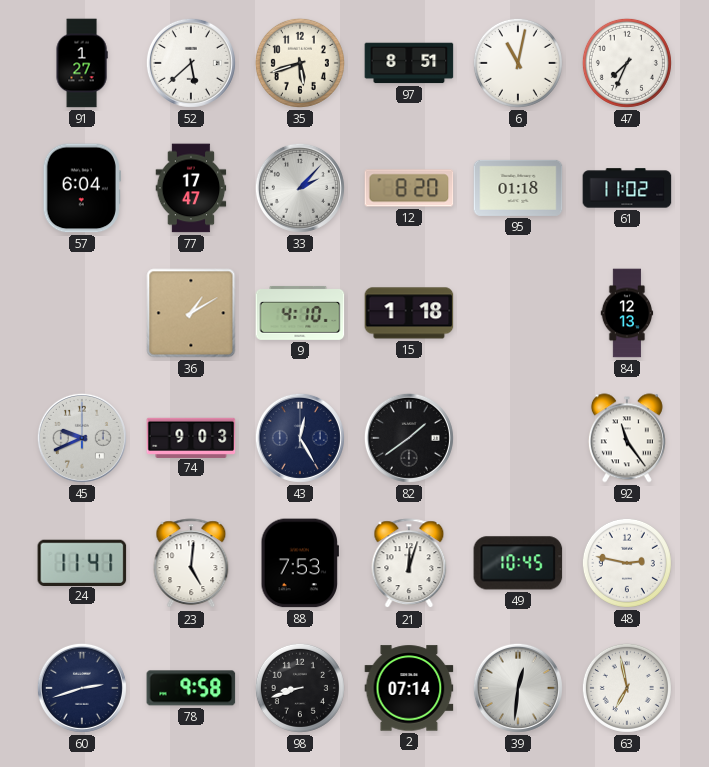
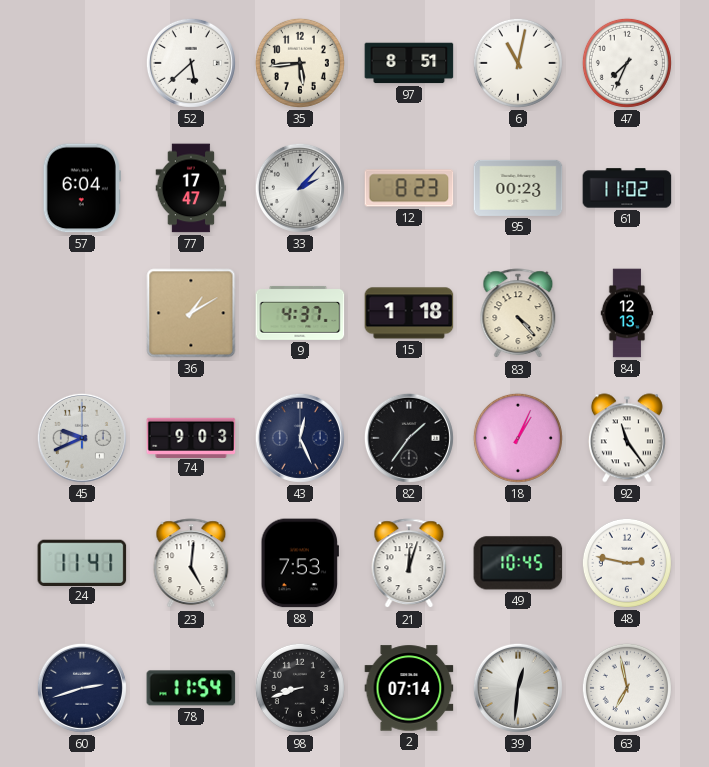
91: 1:27 -> none
35: 5:42 -> 5:44
12: 8:20 -> 8:23
95: 01:18 -> 00:23
9: 4:10 -> 4:37
83: none -> 4:23
43: 12:25 -> 12:26
82: 1:39 -> 1:36
18: none -> 1:04
78: 9:58 -> 11:54
